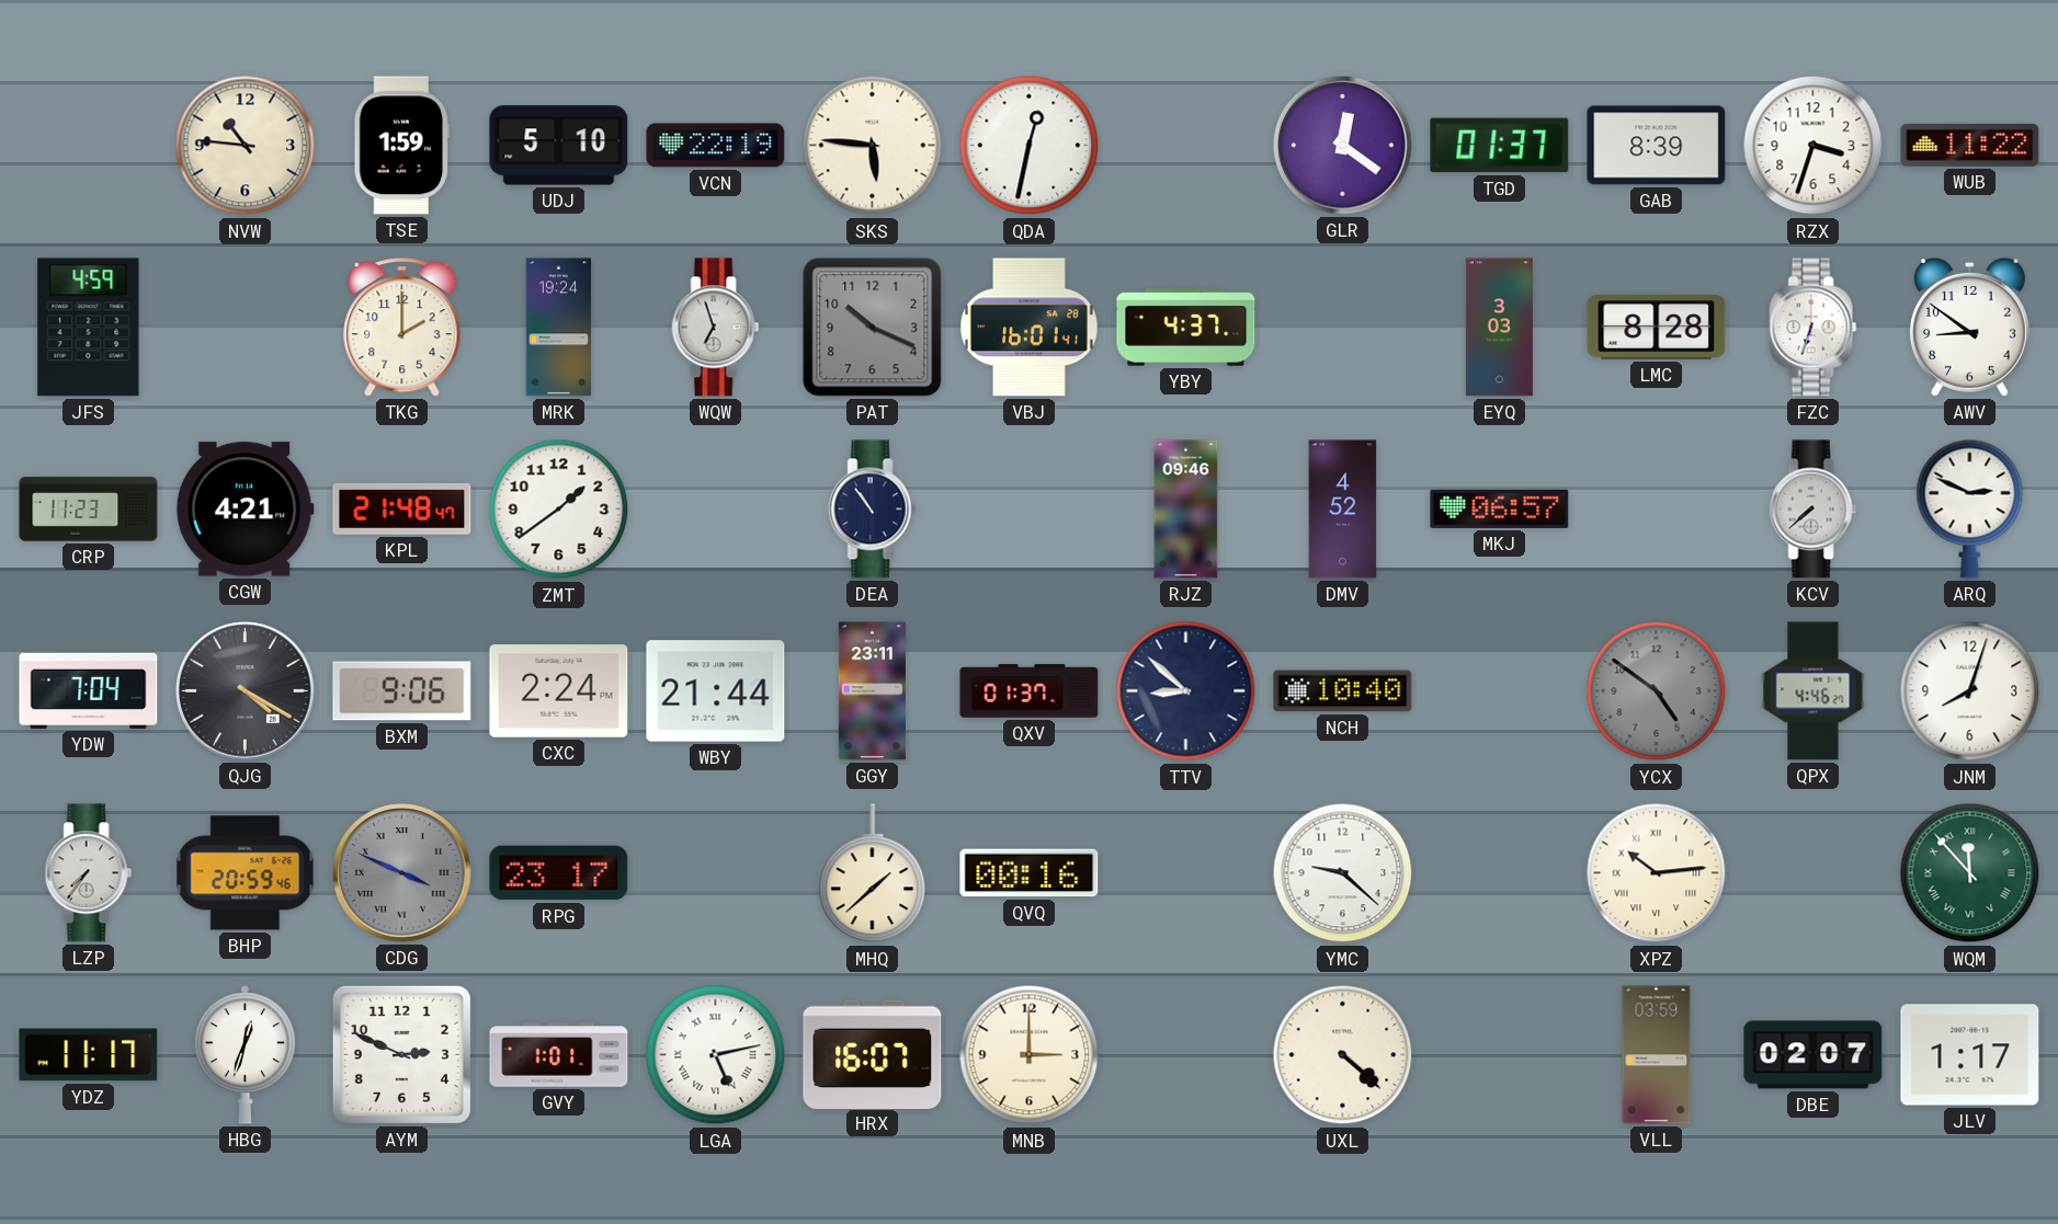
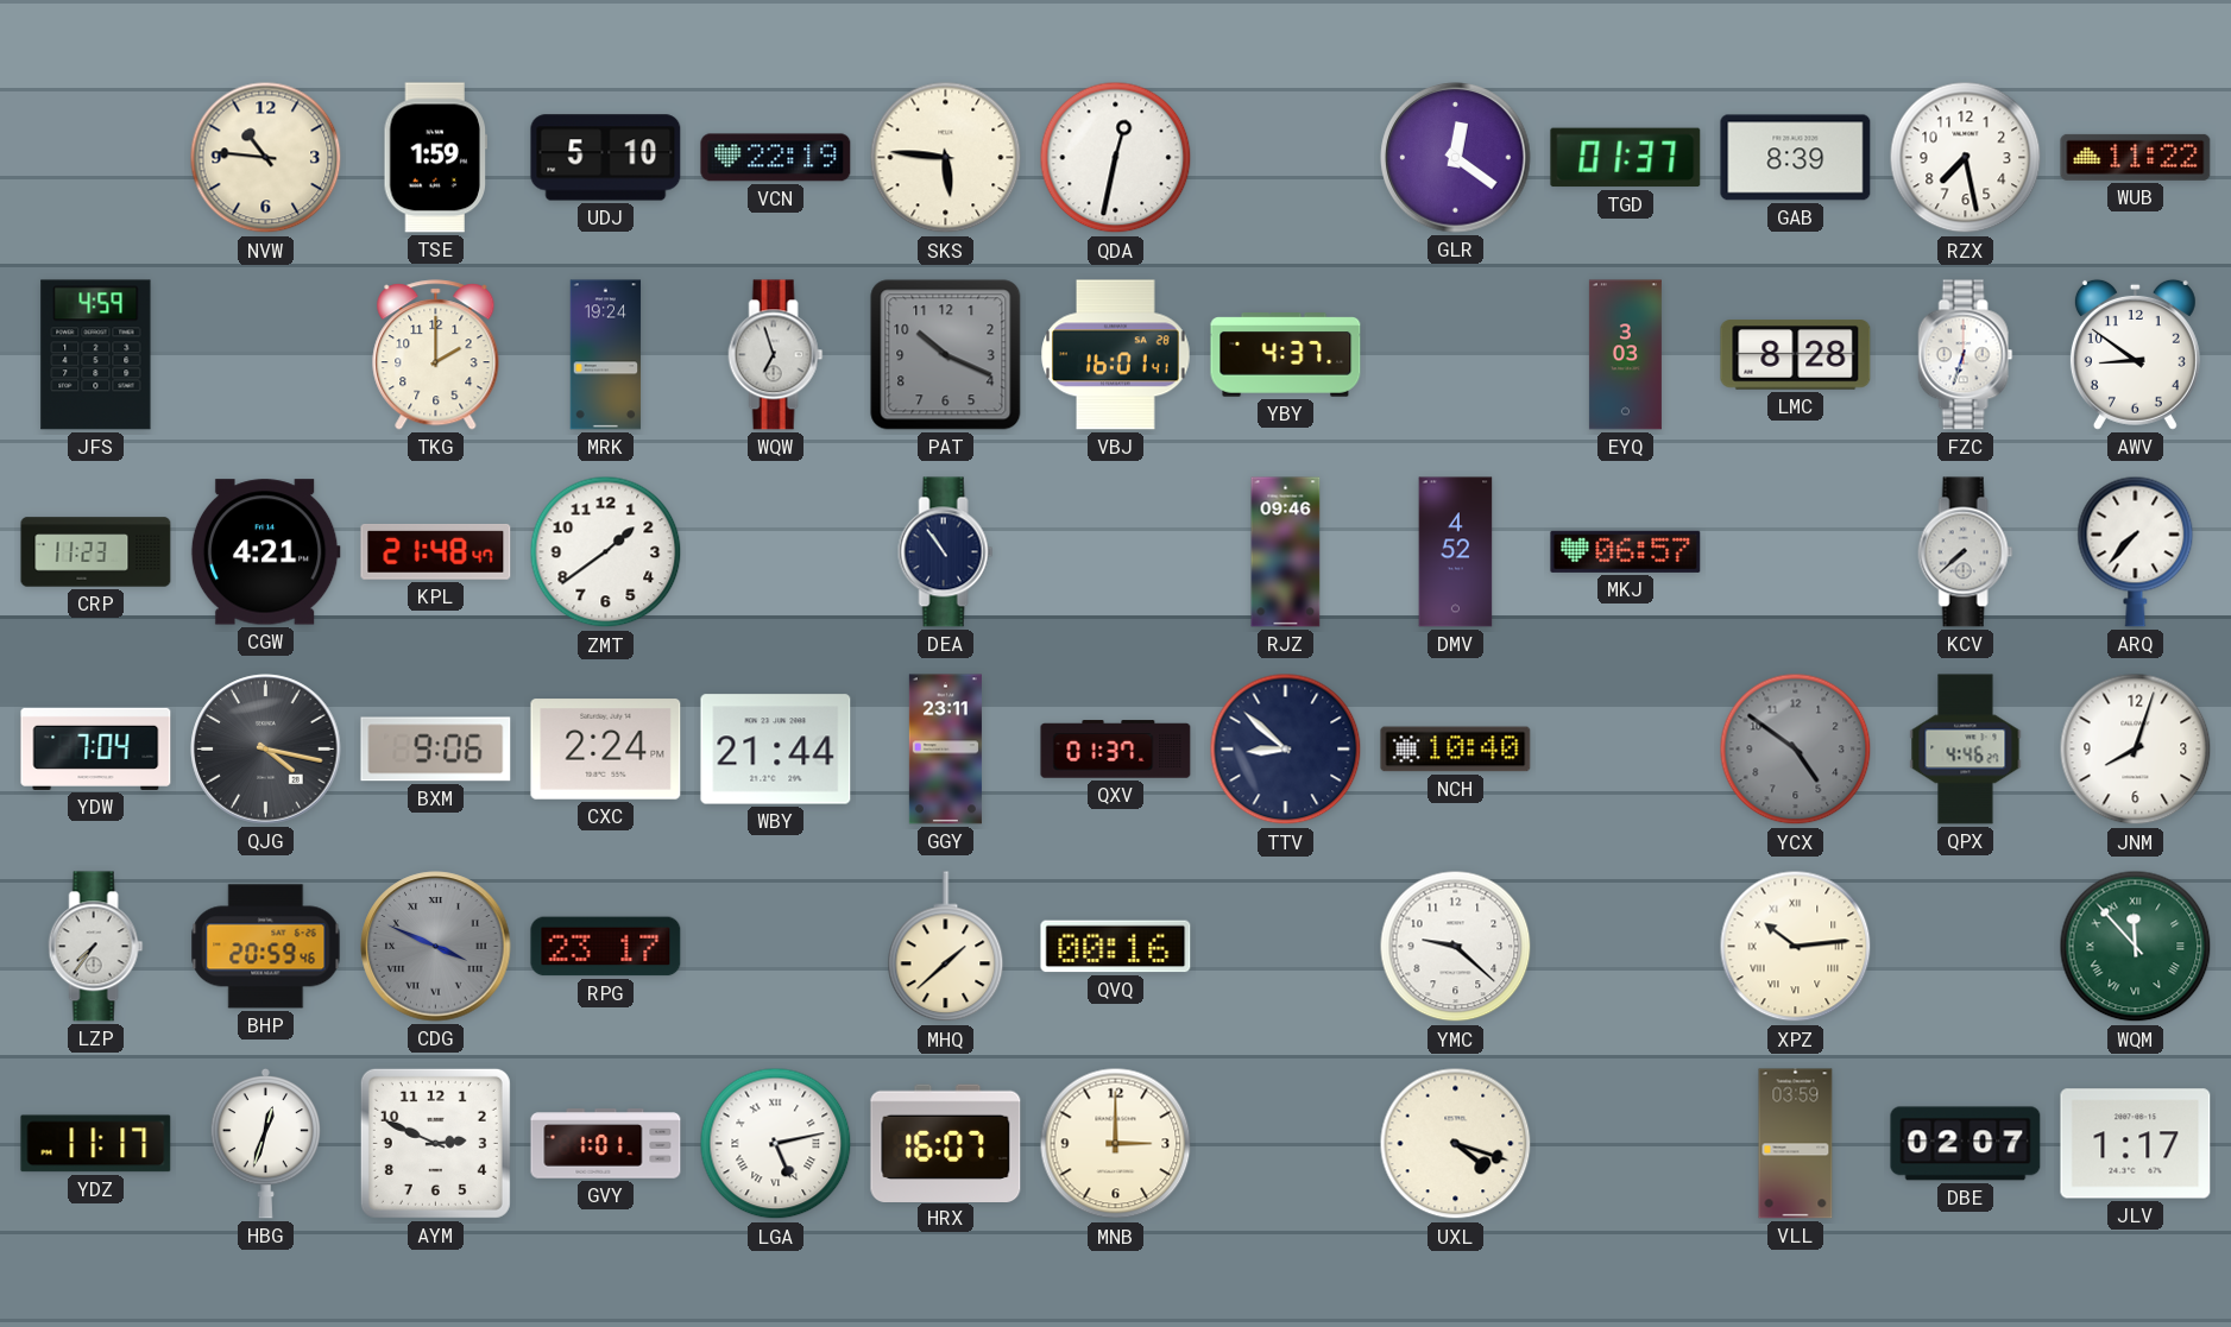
RZX: 3:33 -> 7:28
ARQ: 2:49 -> 7:37
QJG: 4:20 -> 4:17
UXL: 4:22 -> 4:18
